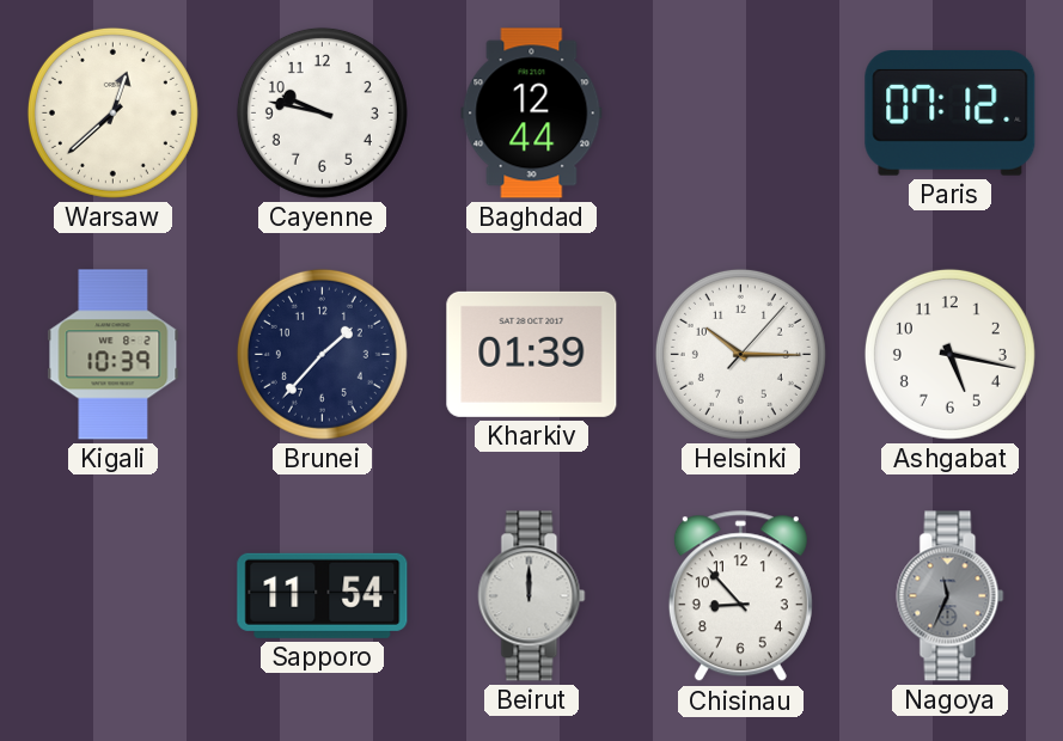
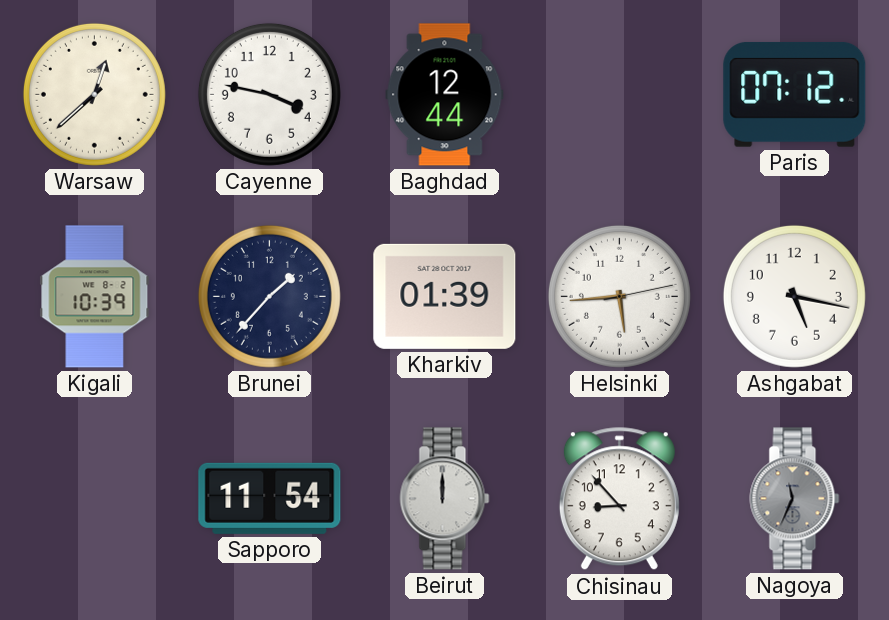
Cayenne: 9:47 -> 3:47
Helsinki: 10:15 -> 5:44
